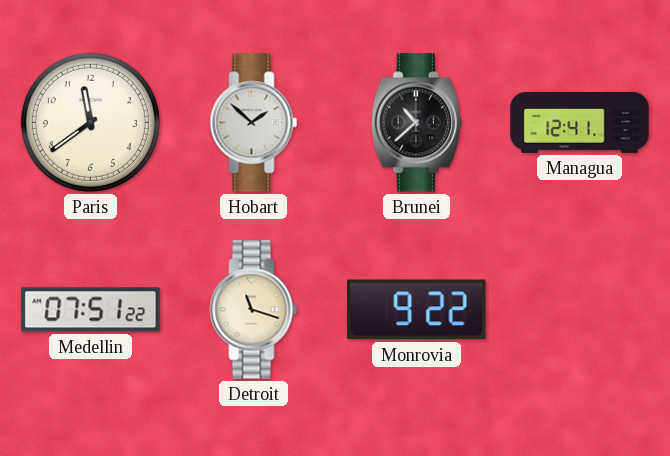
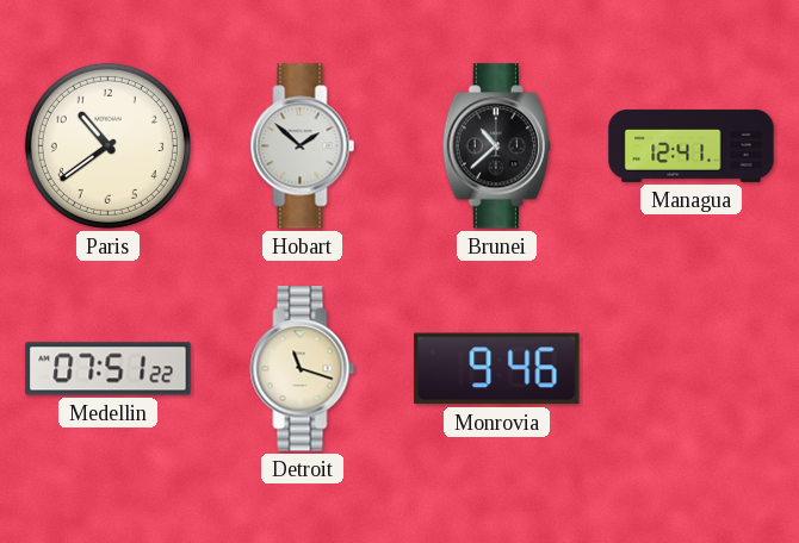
Paris: 11:39 -> 10:39
Monrovia: 9:22 -> 9:46
